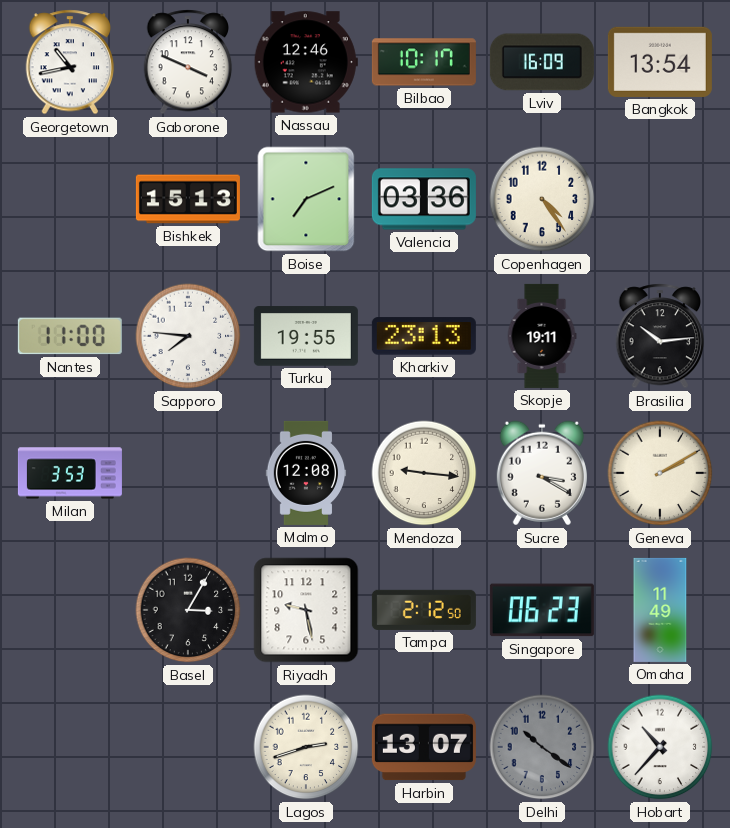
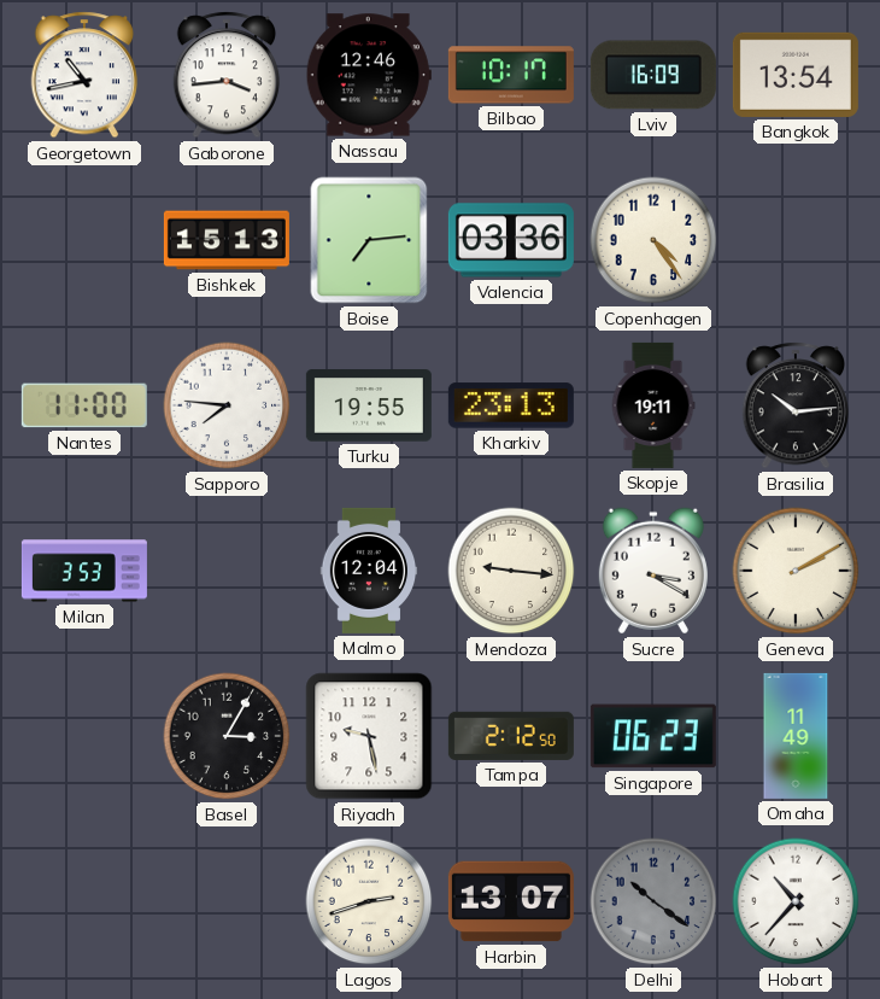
Gaborone: 3:49 -> 3:44
Boise: 7:11 -> 7:14
Malmo: 12:08 -> 12:04
